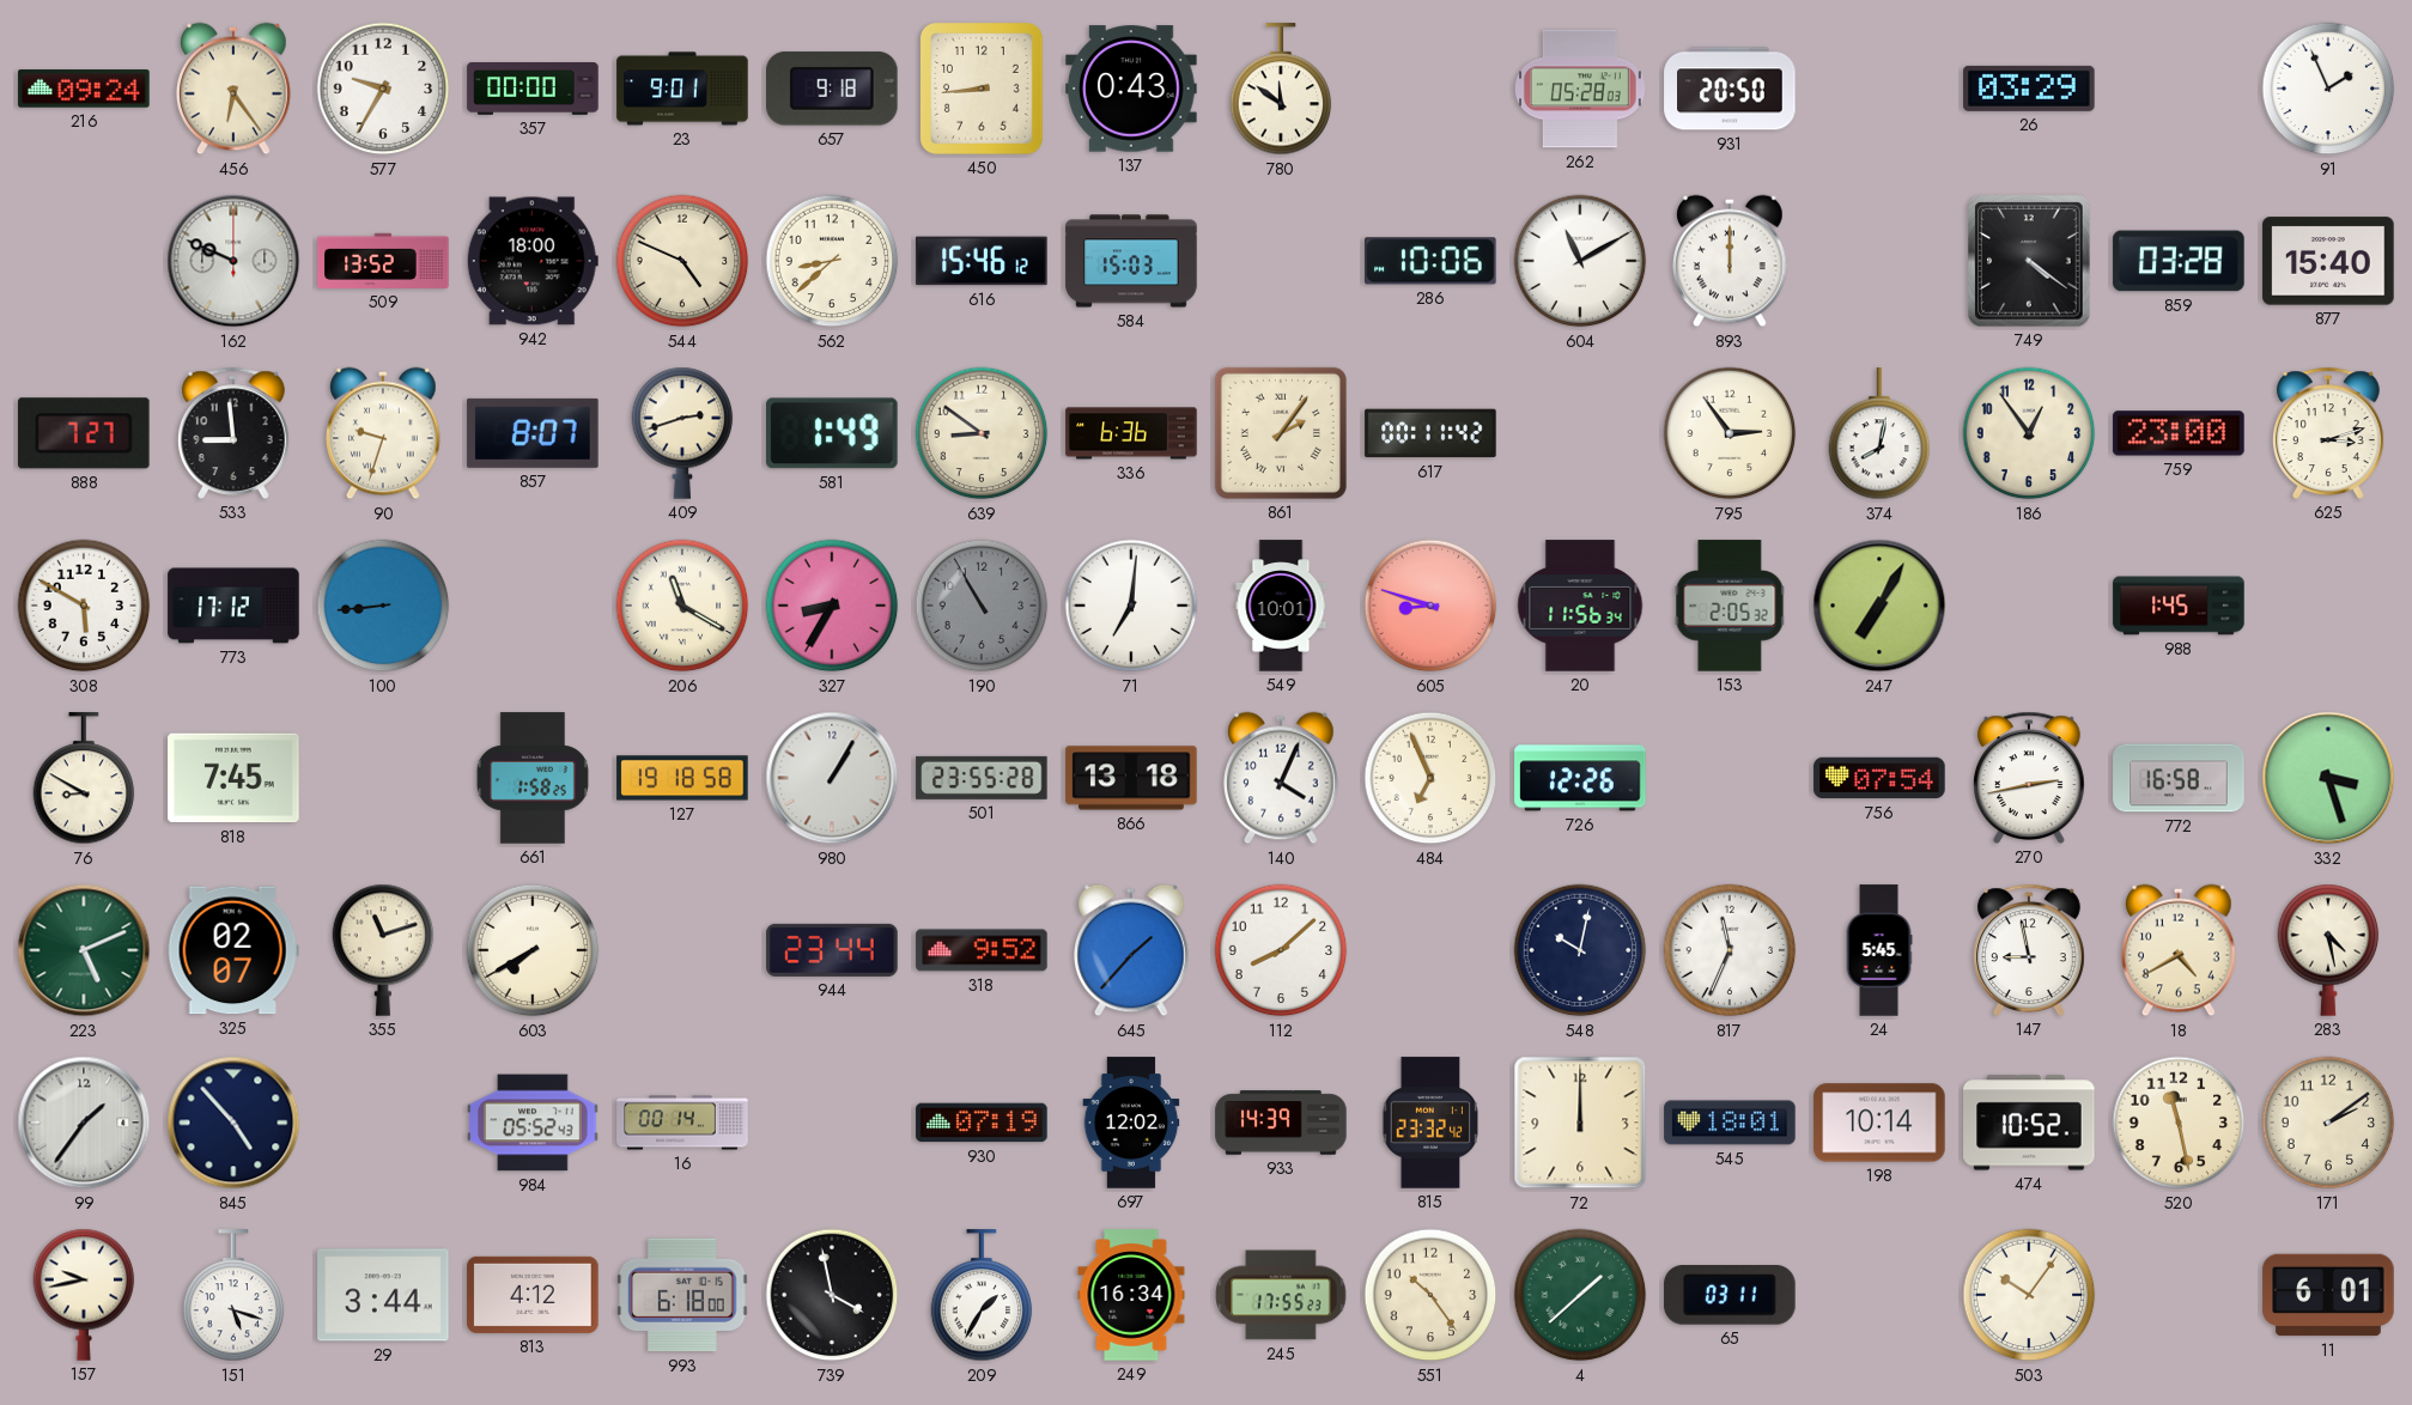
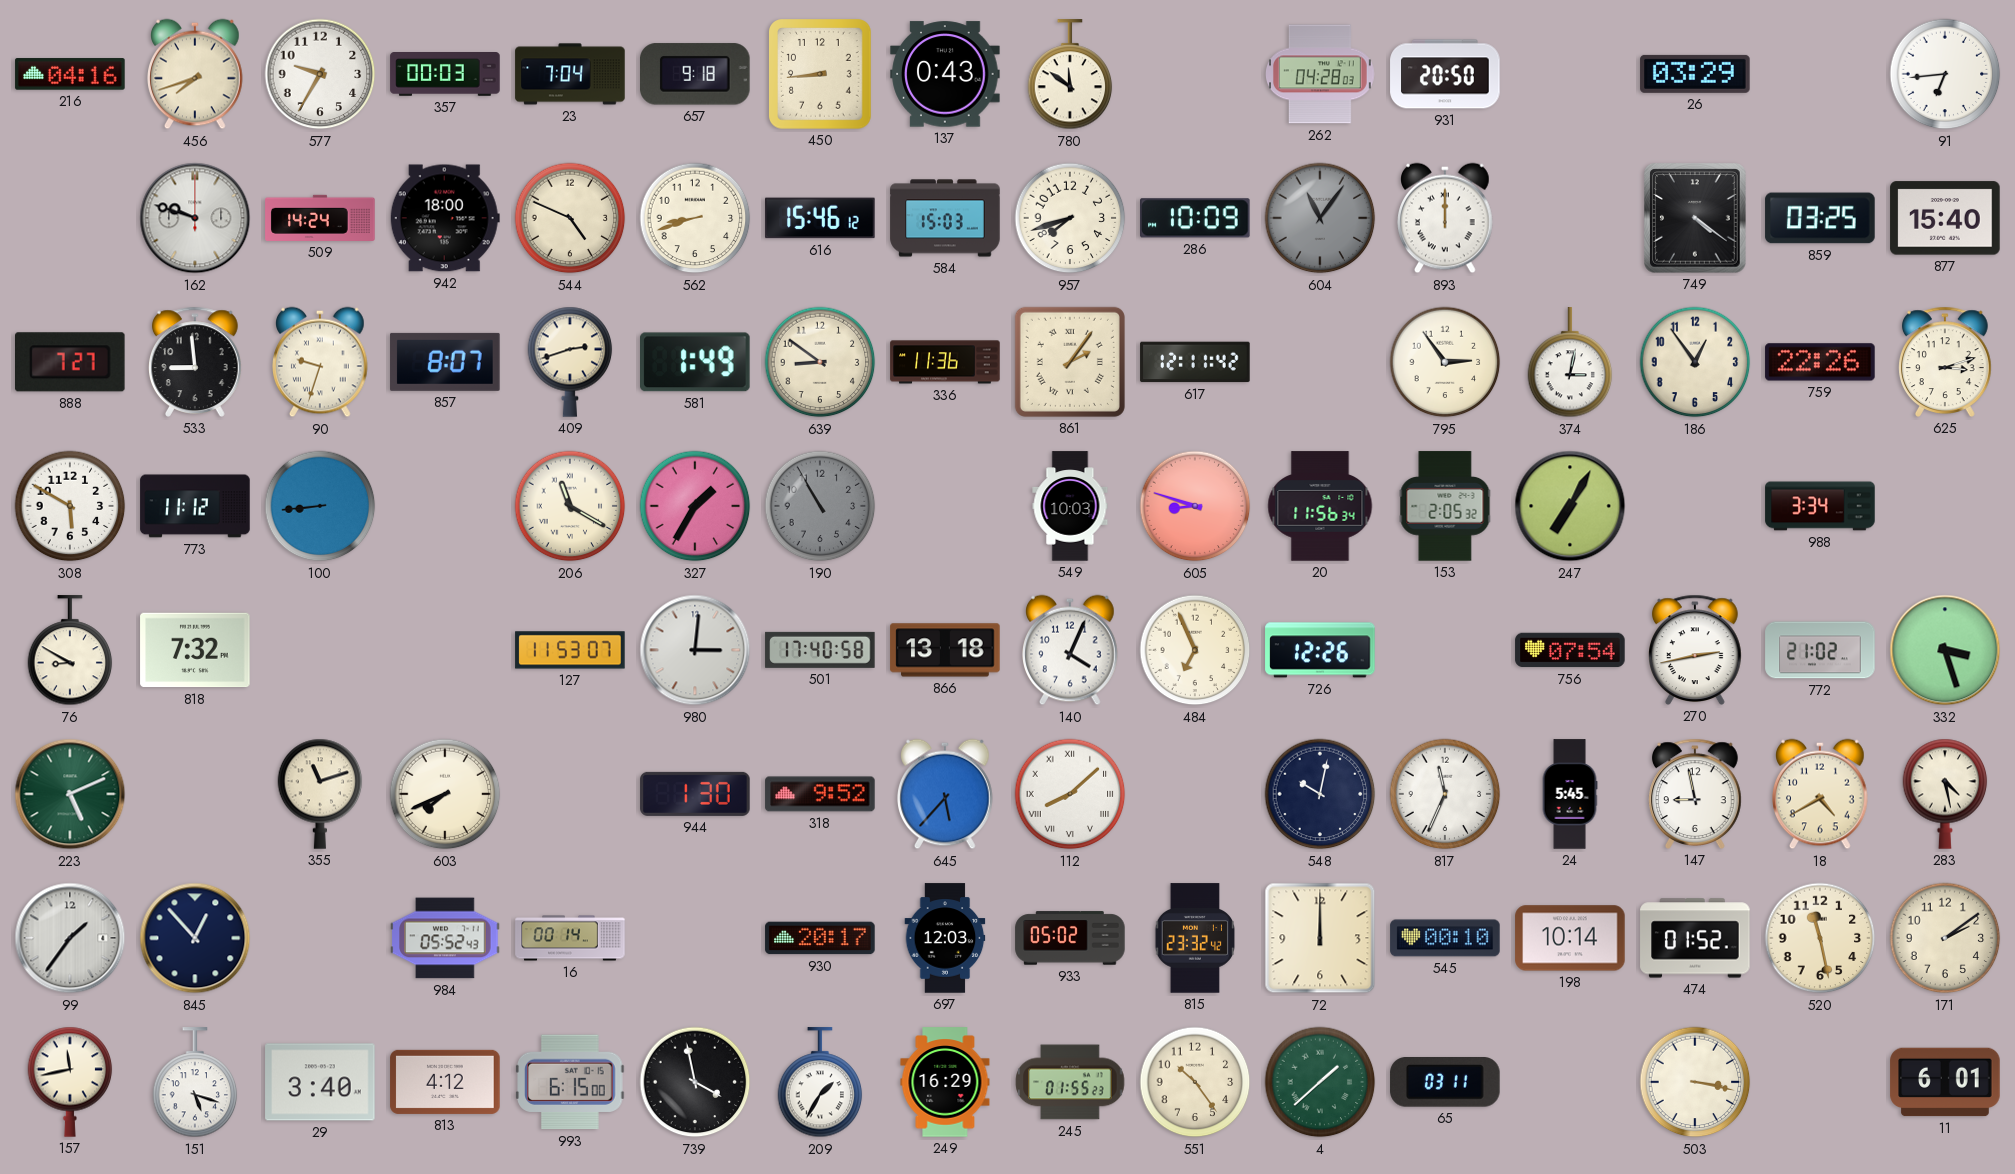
216: 09:24 -> 04:16
456: 6:24 -> 7:42
357: 00:00 -> 00:03
23: 9:01 -> 7:04
262: 05:28 -> 04:28
91: 1:56 -> 6:44
162: 9:49 -> 9:48
509: 13:52 -> 14:24
562: 8:38 -> 8:42
957: none -> 7:42
286: 10:06 -> 10:09
604: 11:10 -> 11:06
604 dial: white -> grey
859: 03:28 -> 03:25
336: 6:36 -> 11:36
617: 00:11 -> 12:11
374: 8:02 -> 3:02
759: 23:00 -> 22:26
773: 17:12 -> 11:12
327: 8:35 -> 1:35
71: 7:01 -> none
549: 10:01 -> 10:03
988: 1:45 -> 3:34
818: 7:45 -> 7:32
661: 1:58 -> none
127: 19:18 -> 11:53
980: 1:05 -> 3:01
501: 23:55 -> 17:40
772: 16:58 -> 21:02
325: 02:07 -> none
603: 7:40 -> 7:41
944: 23:44 -> 1:30
645: 1:37 -> 5:37
112 numerals: Arabic -> Roman
845: 4:53 -> 12:53
930: 07:19 -> 20:17
697: 12:02 -> 12:03
933: 14:39 -> 05:02
545: 18:01 -> 00:10
474: 10:52 -> 01:52
157: 9:43 -> 11:43
29: 3:44 -> 3:40
993: 6:18 -> 6:15
249: 16:34 -> 16:29
245: 17:55 -> 01:55
503: 10:06 -> 3:17
